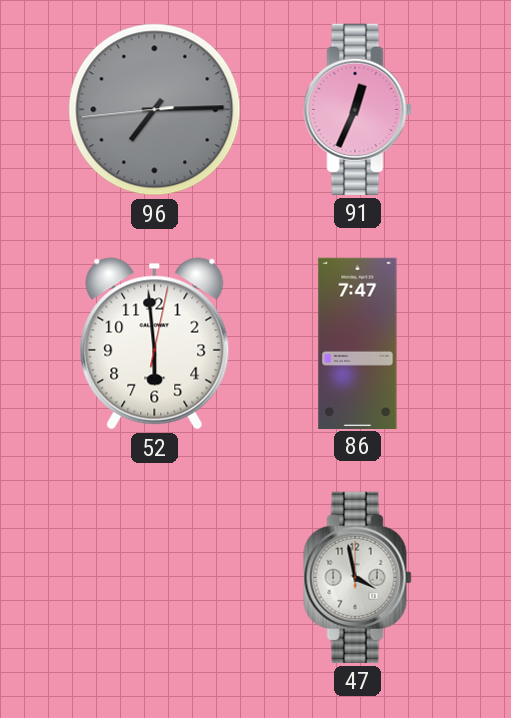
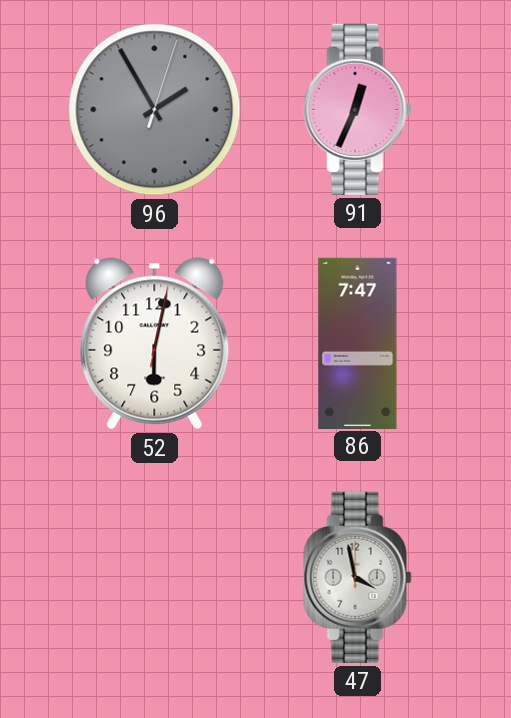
96: 7:14 -> 1:55
52: 5:59 -> 6:02
